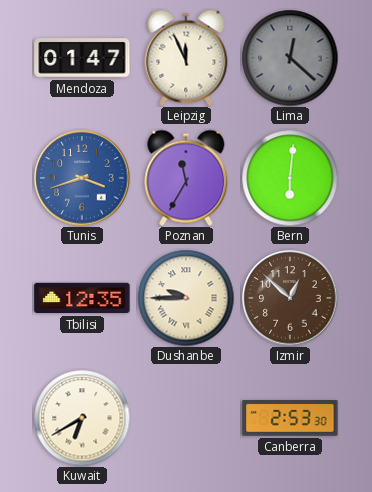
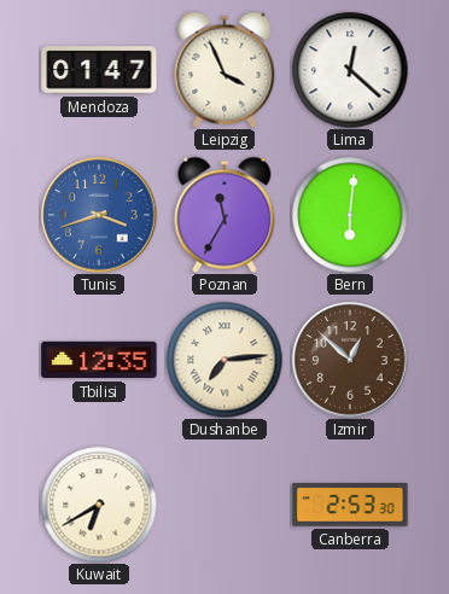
Leipzig: 11:56 -> 3:56
Lima dial: grey -> white
Dushanbe: 9:45 -> 7:14
